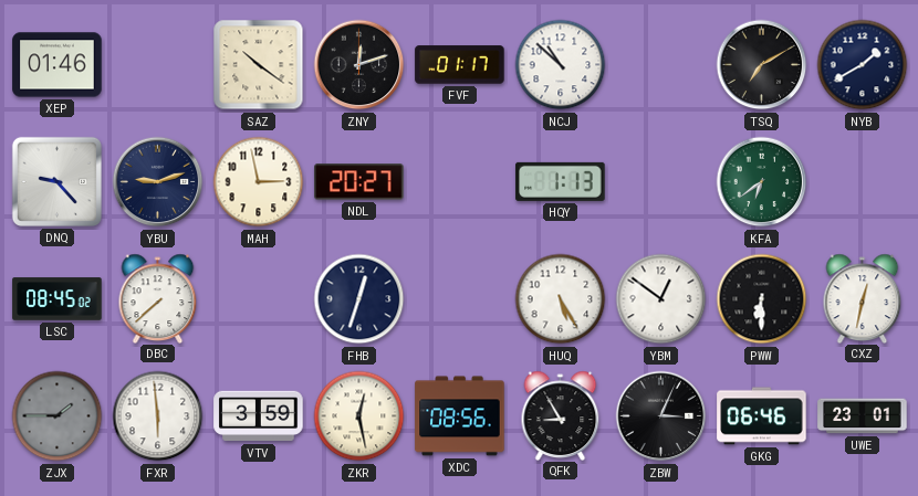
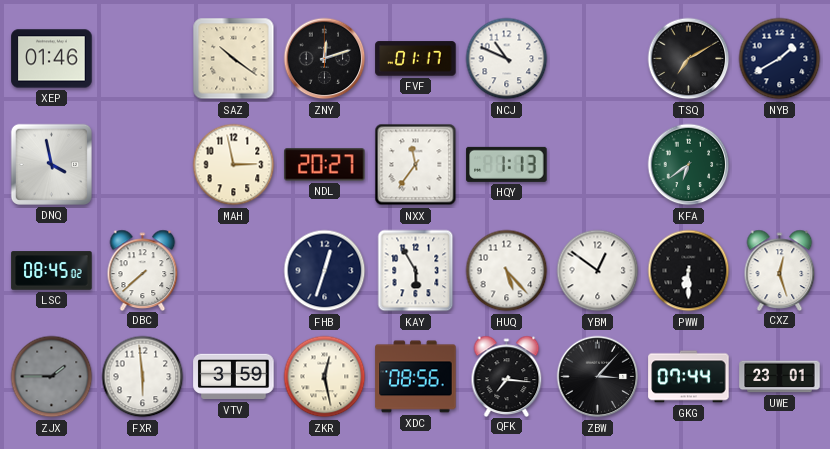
NCJ: 10:52 -> 10:49
DNQ: 9:23 -> 3:58
YBU: 9:12 -> none
NXX: none -> 11:36
KAY: none -> 5:55
HUQ: 5:25 -> 5:23
CXZ: 12:32 -> 12:27
QFK: 8:55 -> 7:16
ZBW: 3:04 -> 3:07
GKG: 06:46 -> 07:44
